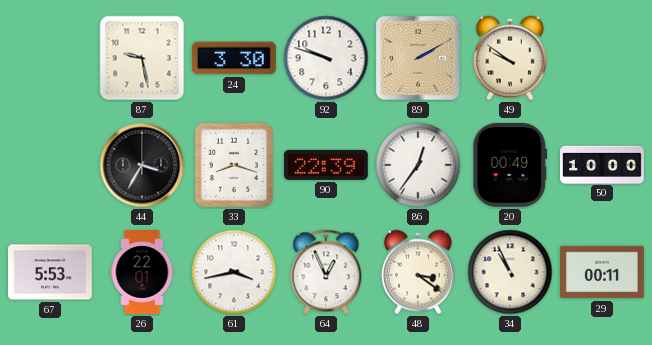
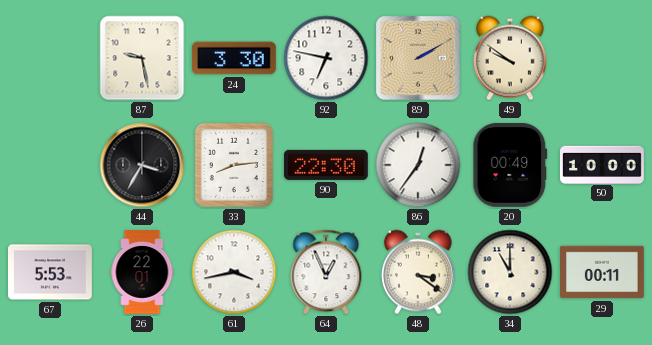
92: 9:48 -> 6:47
33: 8:18 -> 8:14
90: 22:39 -> 22:30
34: 10:56 -> 11:00
